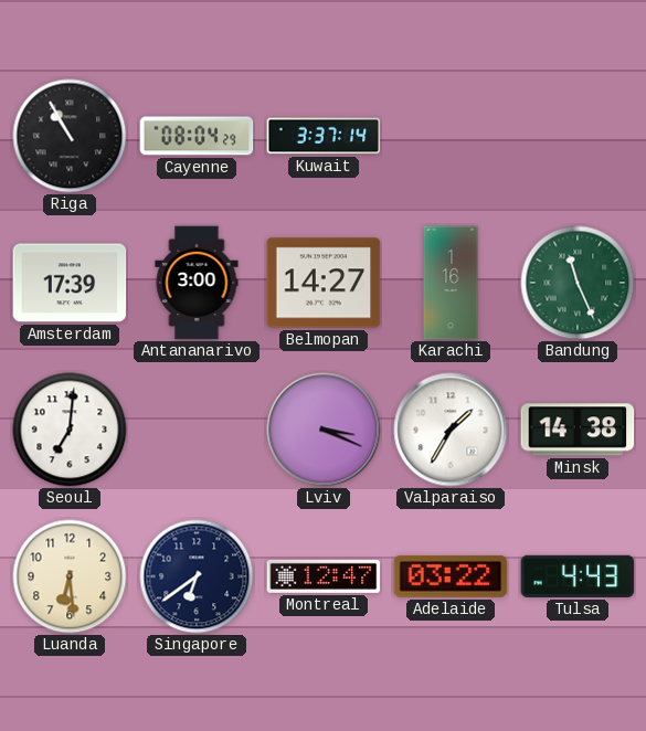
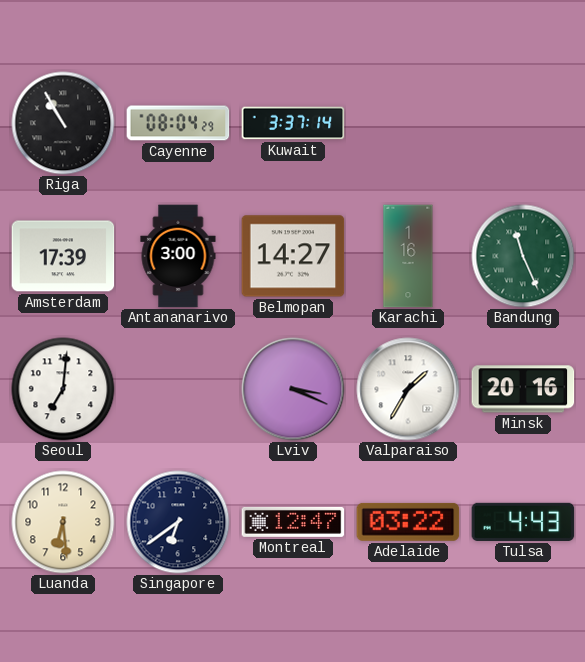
Minsk: 14:38 -> 20:16
